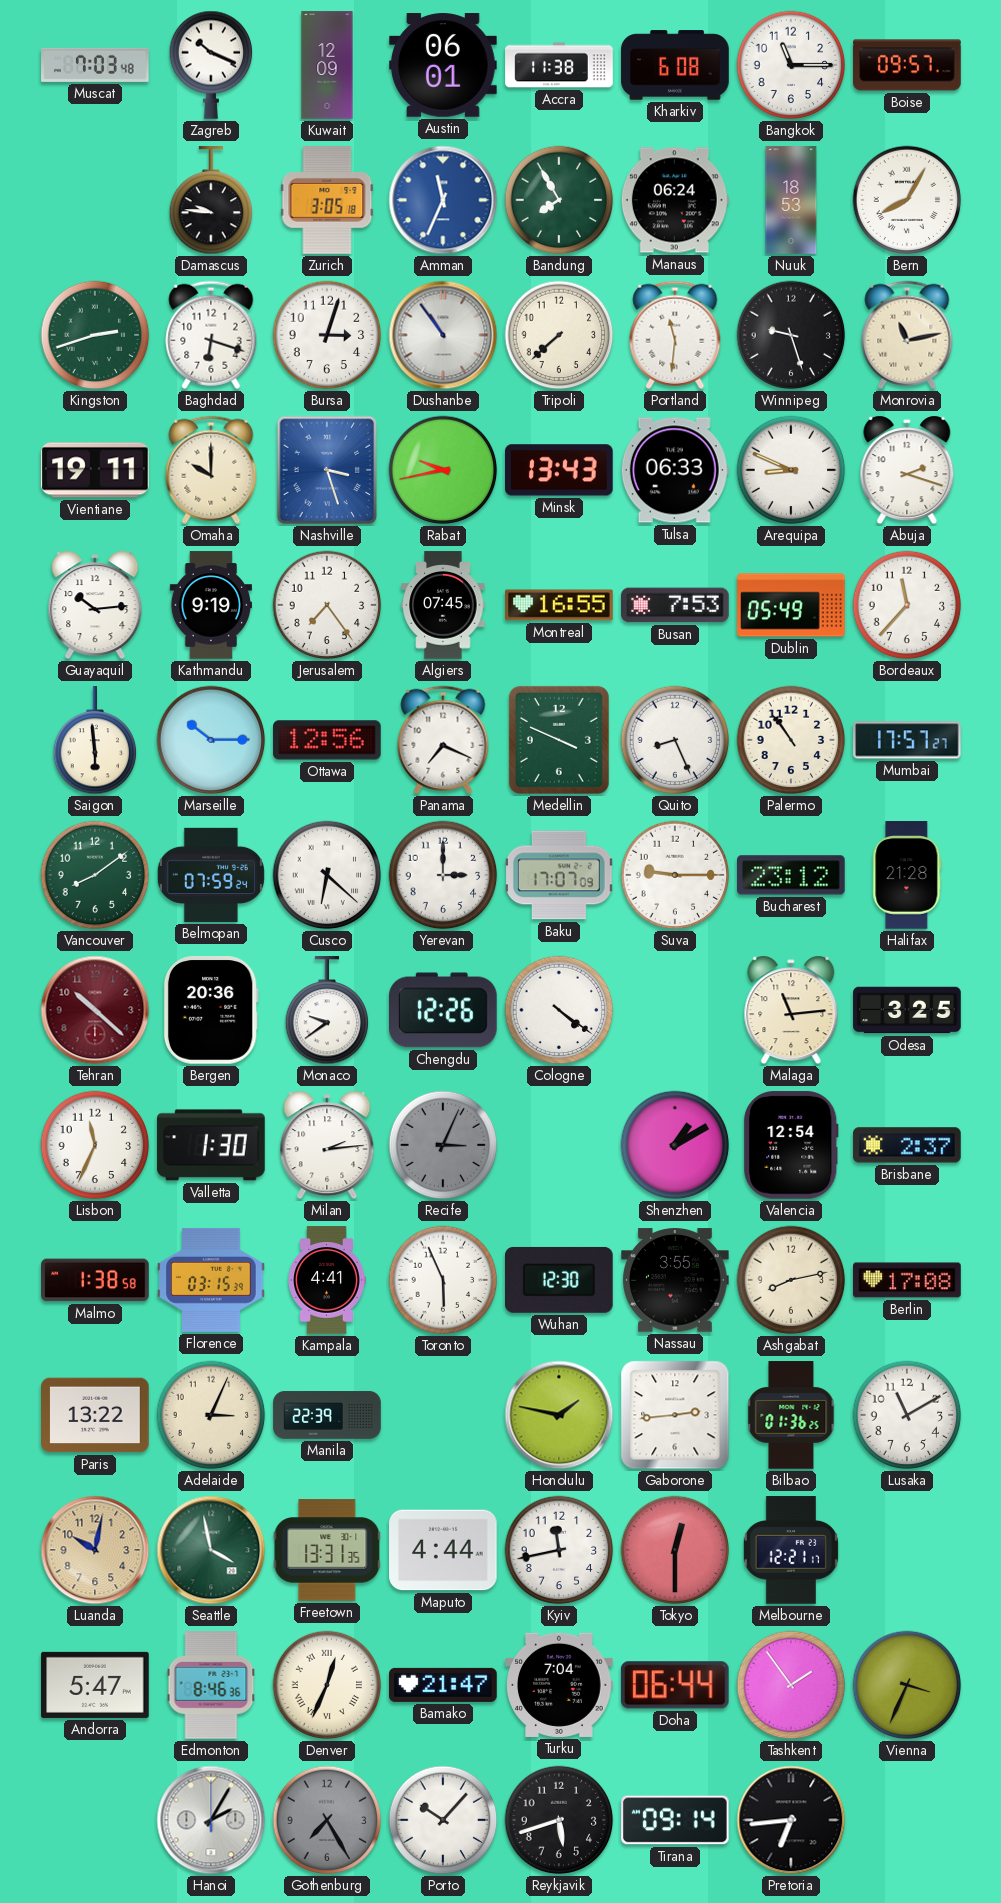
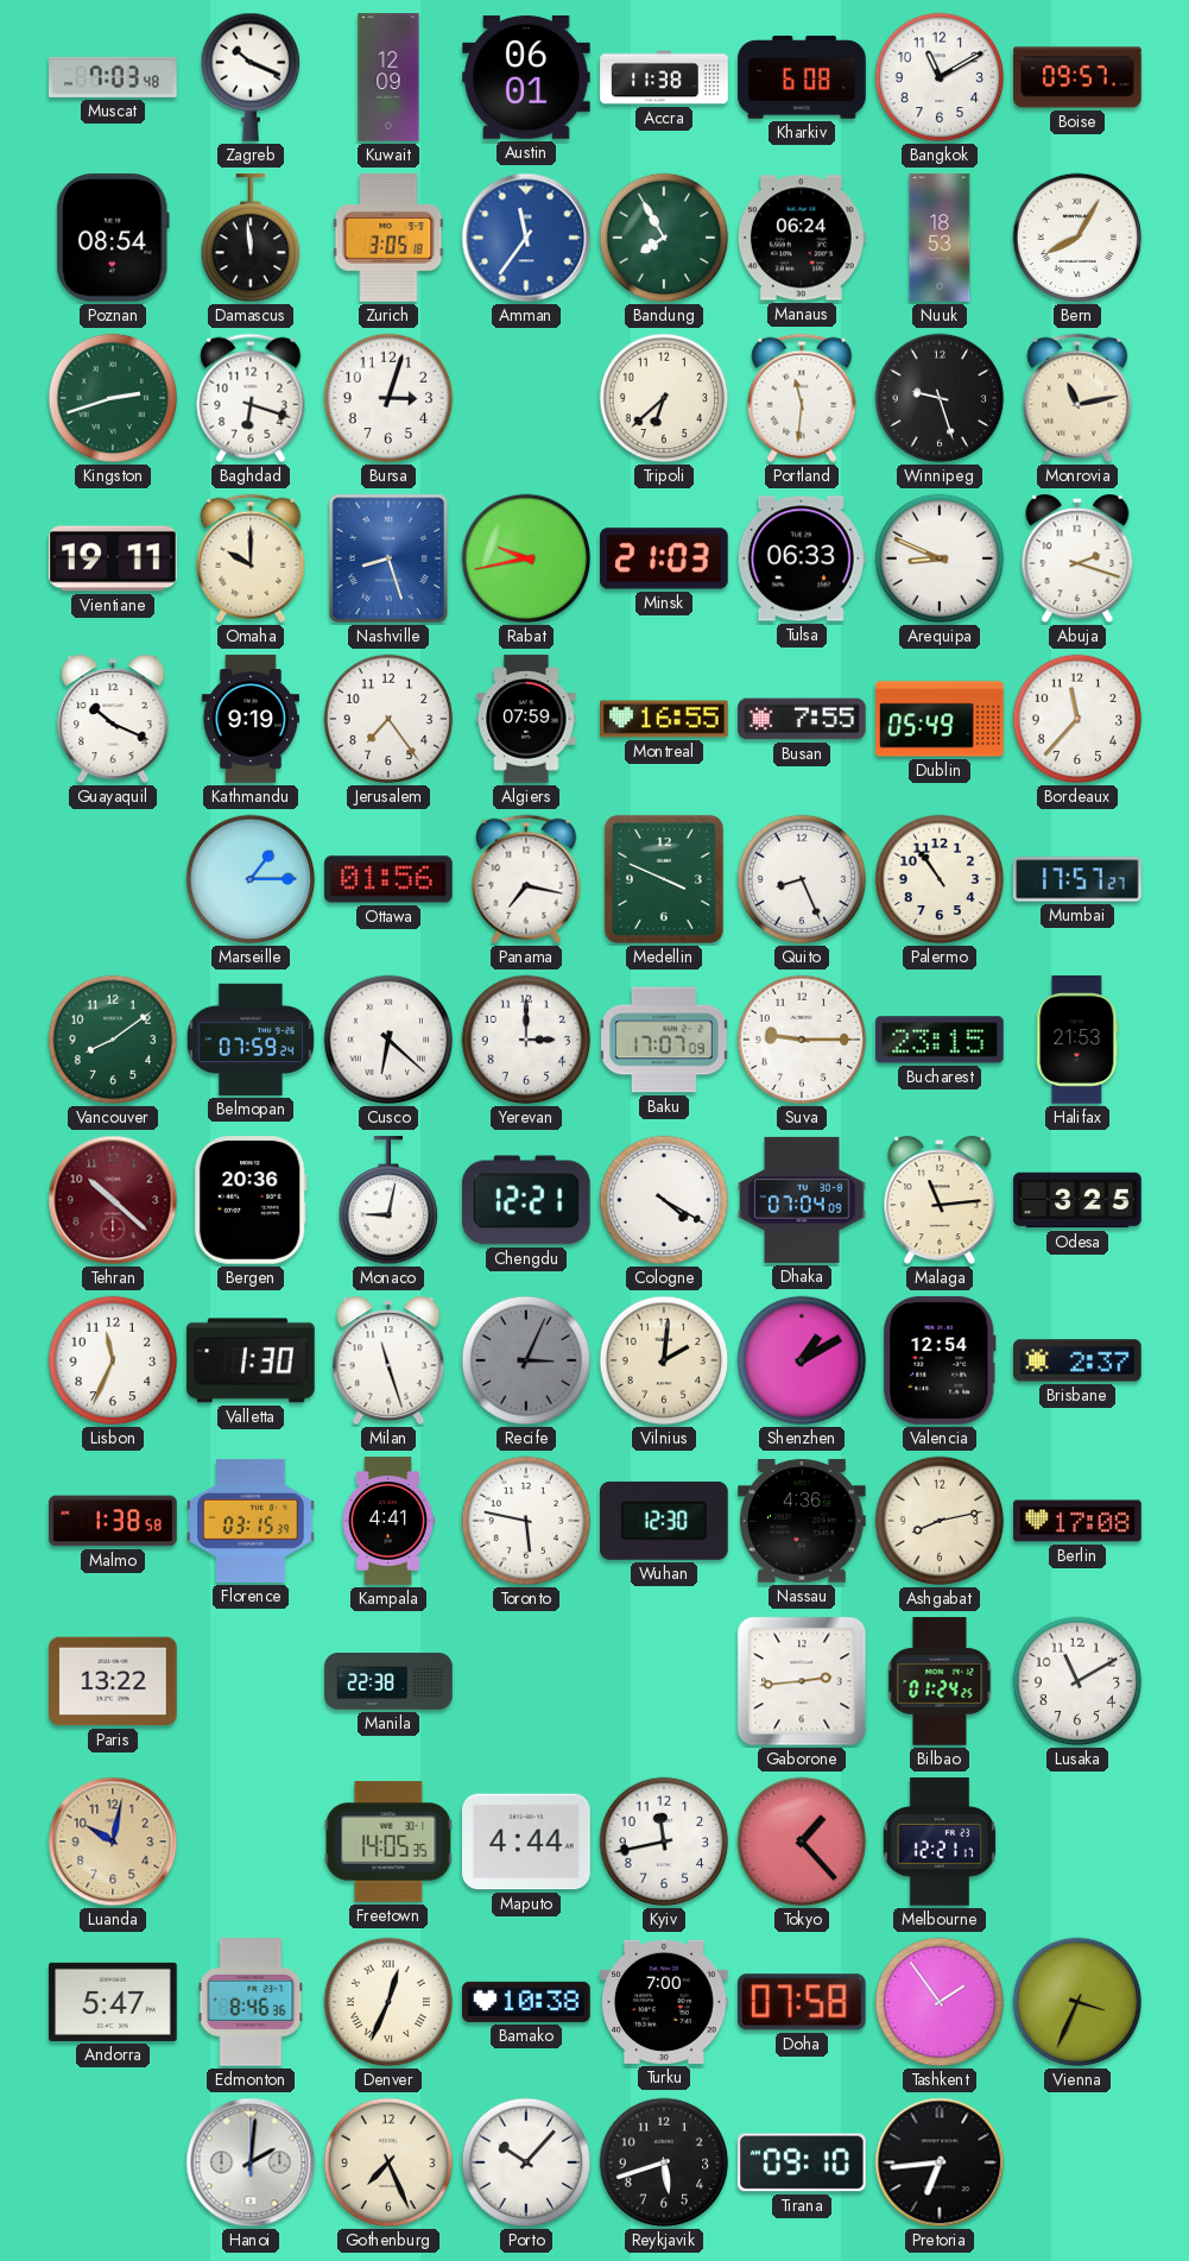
Bangkok: 11:15 -> 11:10
Poznan: none -> 08:54
Damascus: 9:46 -> 11:59
Amman: 11:34 -> 11:36
Dushanbe: 10:54 -> none
Tripoli: 7:38 -> 6:38
Nashville: 3:27 -> 8:27
Minsk: 13:43 -> 21:03
Guayaquil: 10:14 -> 10:19
Algiers: 07:45 -> 07:59
Busan: 7:53 -> 7:55
Saigon: 5:59 -> none
Marseille: 10:15 -> 1:15
Ottawa: 12:56 -> 01:56
Panama: 7:19 -> 7:17
Bucharest: 23:12 -> 23:15
Halifax: 21:28 -> 21:53
Monaco: 9:39 -> 9:02
Chengdu: 12:26 -> 12:21
Cologne: 4:21 -> 4:20
Dhaka: none -> 07:04
Milan: 2:14 -> 11:27
Vilnius: none -> 2:01
Toronto: 5:56 -> 5:47
Nassau: 3:55 -> 4:36
Adelaide: 3:04 -> none
Manila: 22:39 -> 22:38
Honolulu: 1:47 -> none
Bilbao: 01:36 -> 01:24
Seattle: 3:58 -> none
Freetown: 13:31 -> 14:05
Tokyo: 12:30 -> 1:23
Bamako: 21:47 -> 10:38
Turku: 7:04 -> 7:00
Doha: 06:44 -> 07:58
Hanoi: 2:05 -> 2:01
Gothenburg: 7:25 -> 7:26
Gothenburg dial: grey -> cream
Tirana: 09:14 -> 09:10
